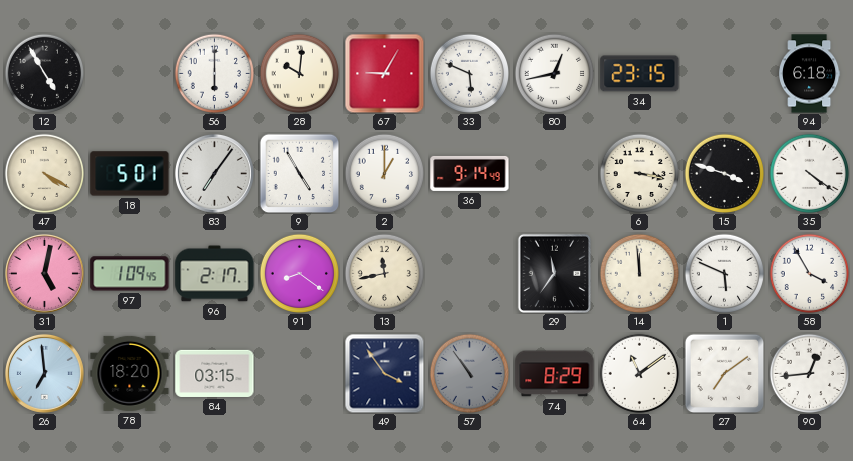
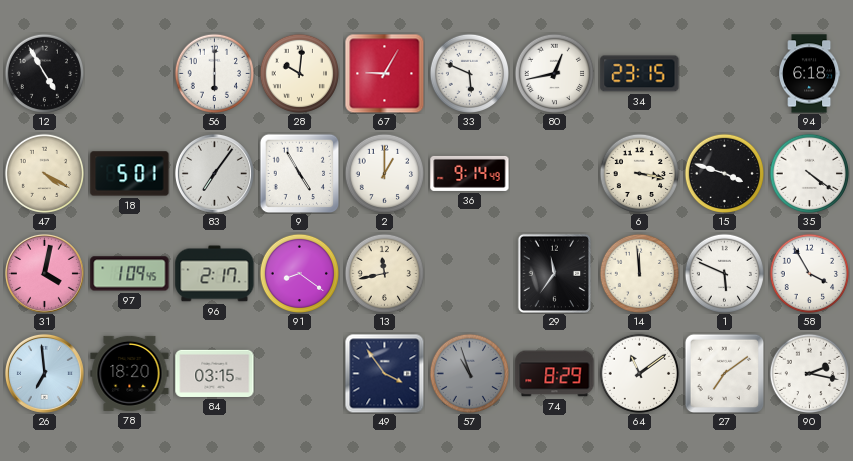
31: 5:02 -> 4:02
57: 10:54 -> 10:57
90: 12:44 -> 2:17
